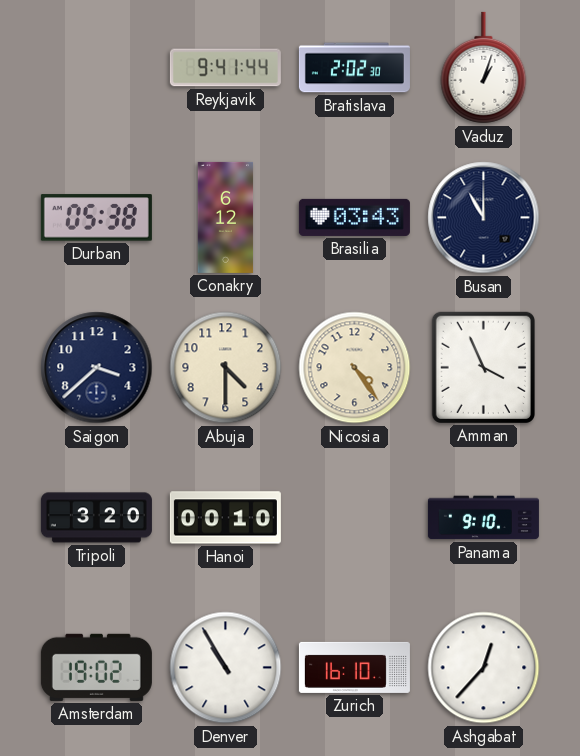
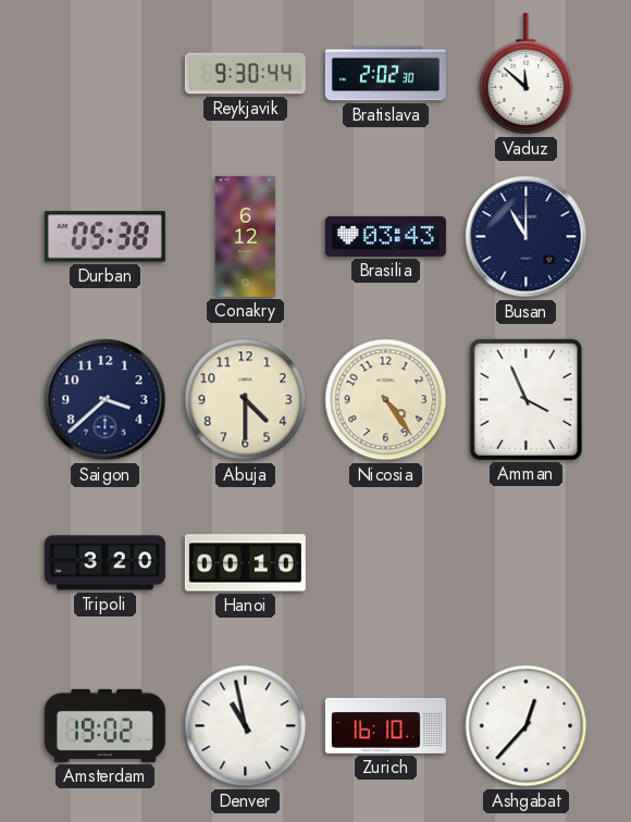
Reykjavik: 9:41 -> 9:30
Vaduz: 1:03 -> 11:52
Panama: 9:10 -> none
Denver: 10:55 -> 10:58
